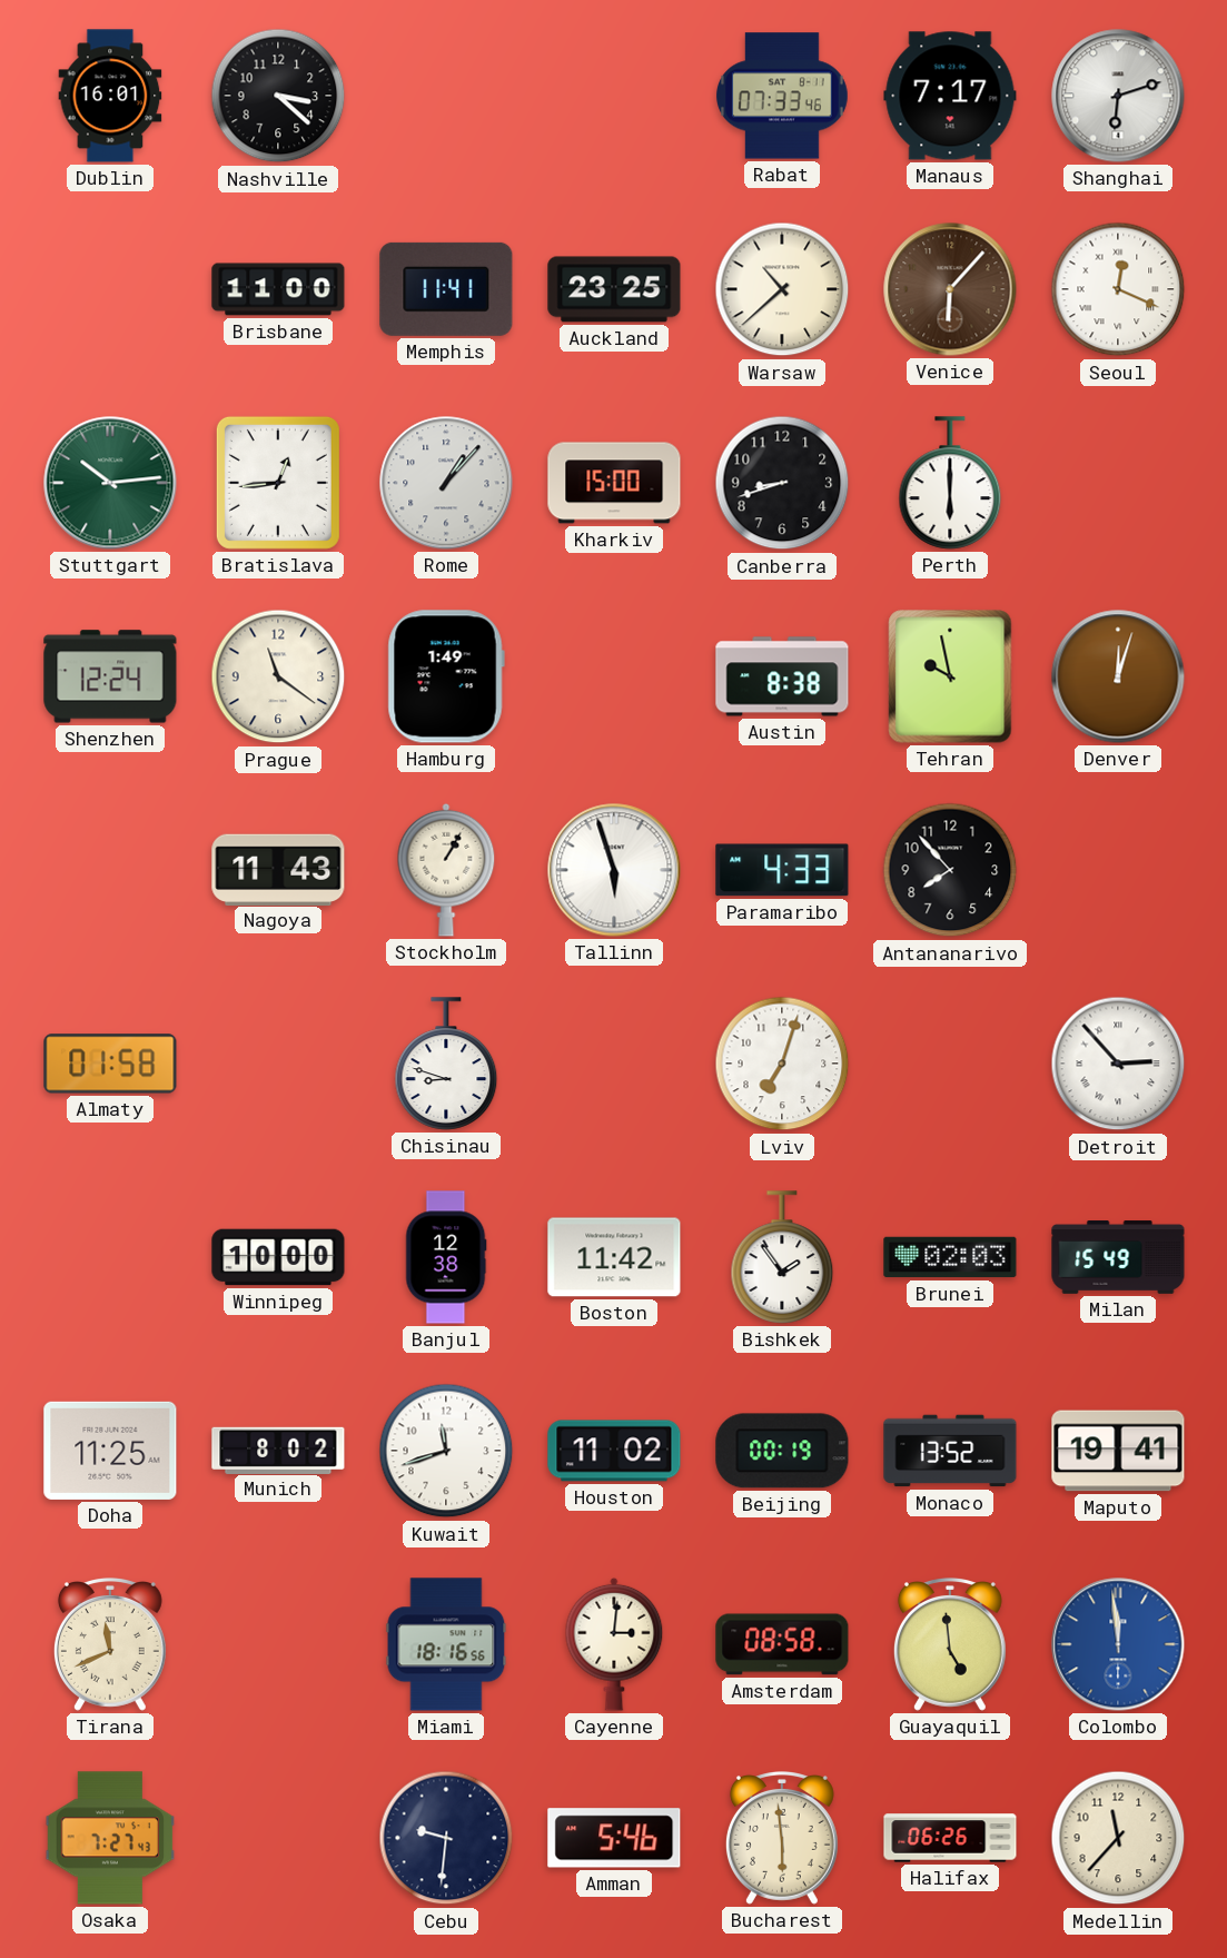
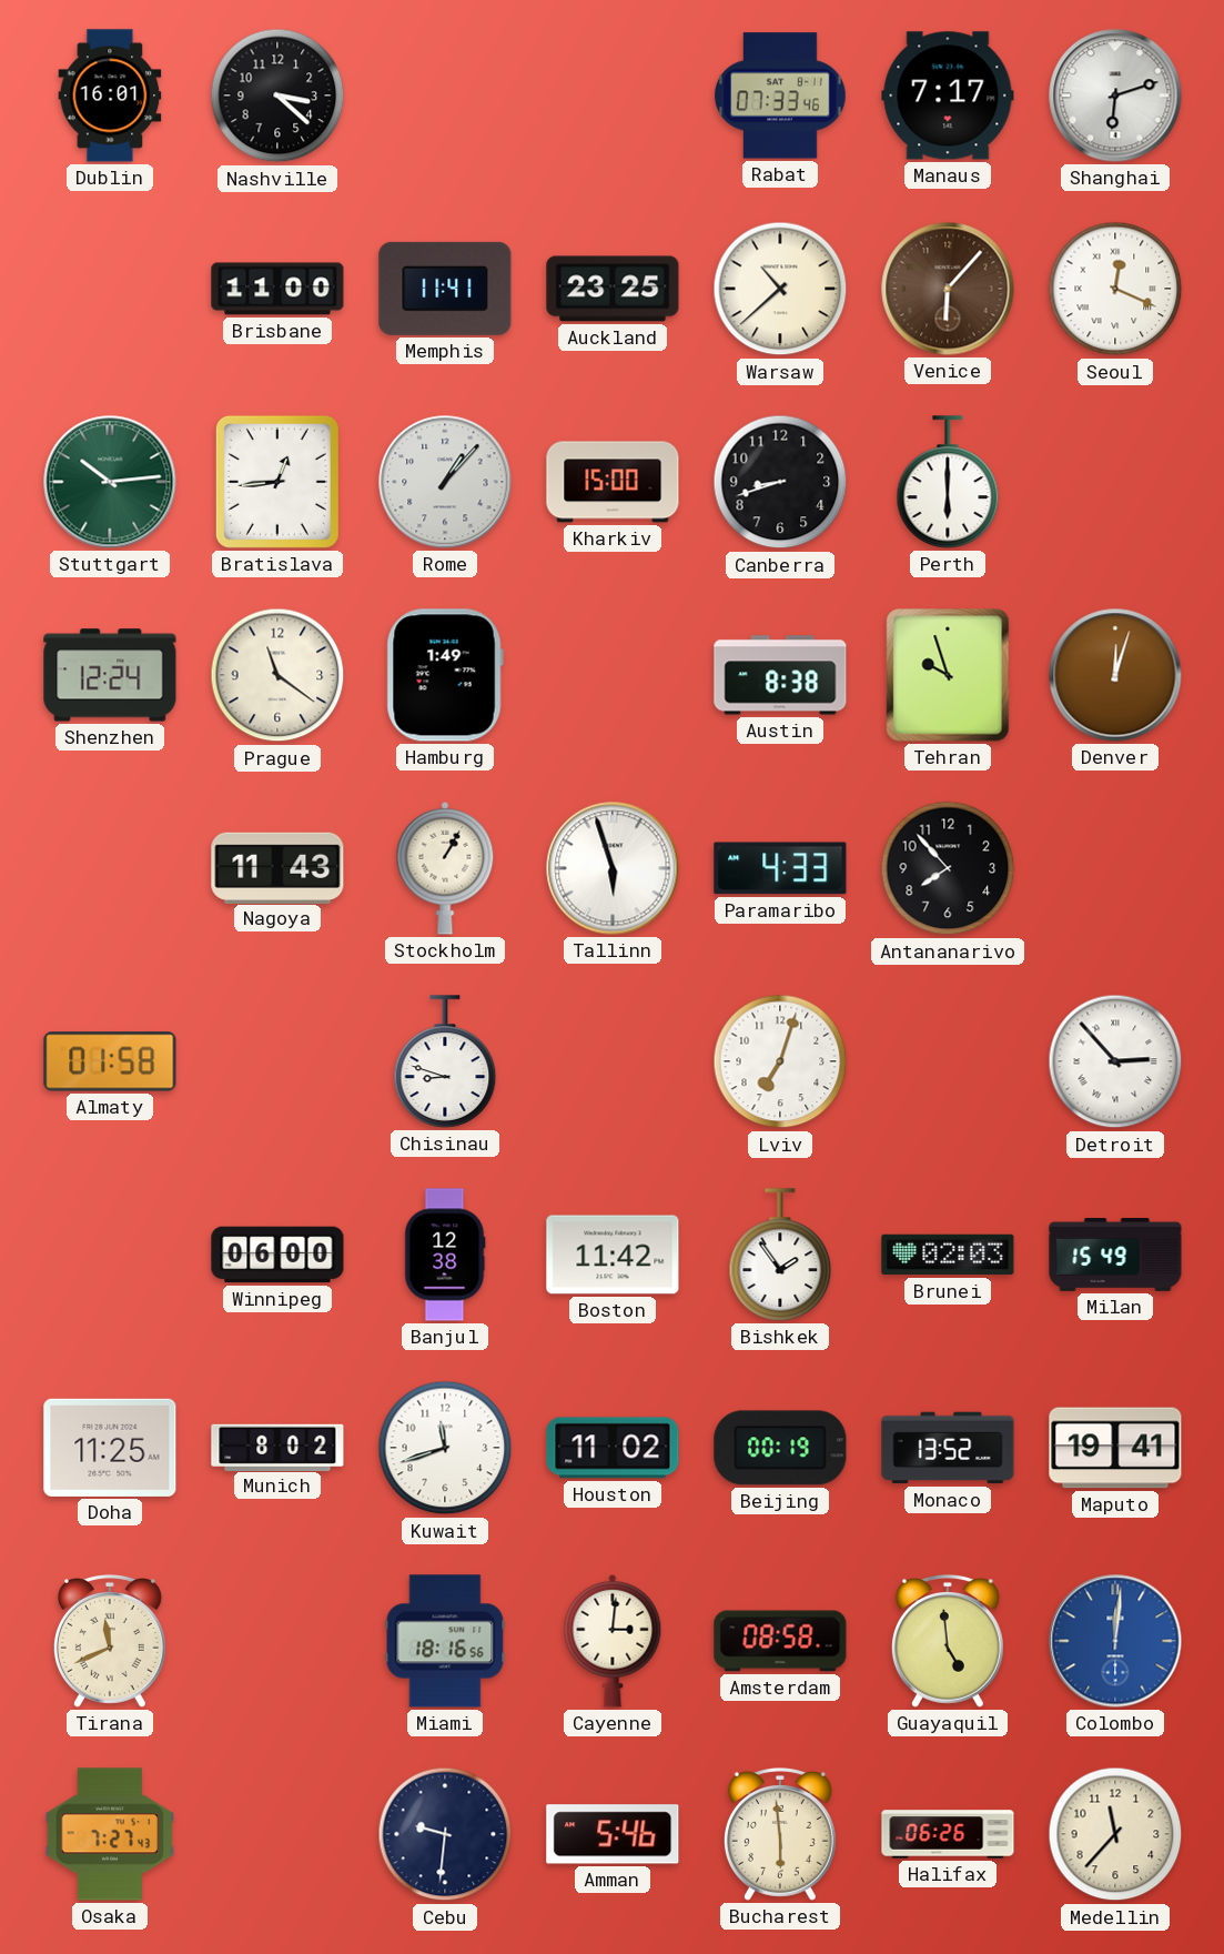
Tehran: 9:58 -> 9:57
Winnipeg: 10:00 -> 06:00
Colombo: 11:59 -> 12:01
